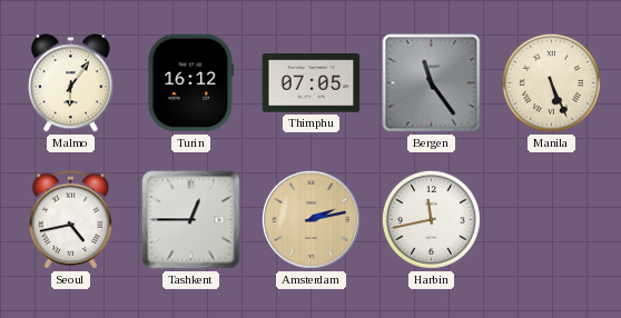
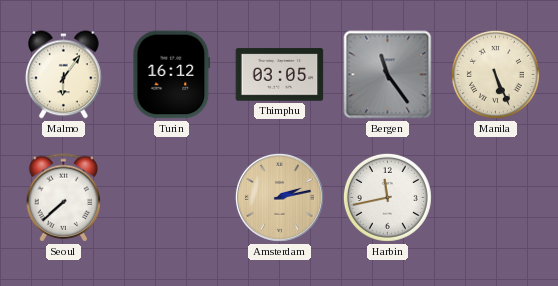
Thimphu: 07:05 -> 03:05
Seoul: 4:43 -> 7:38
Tashkent: 12:45 -> none
